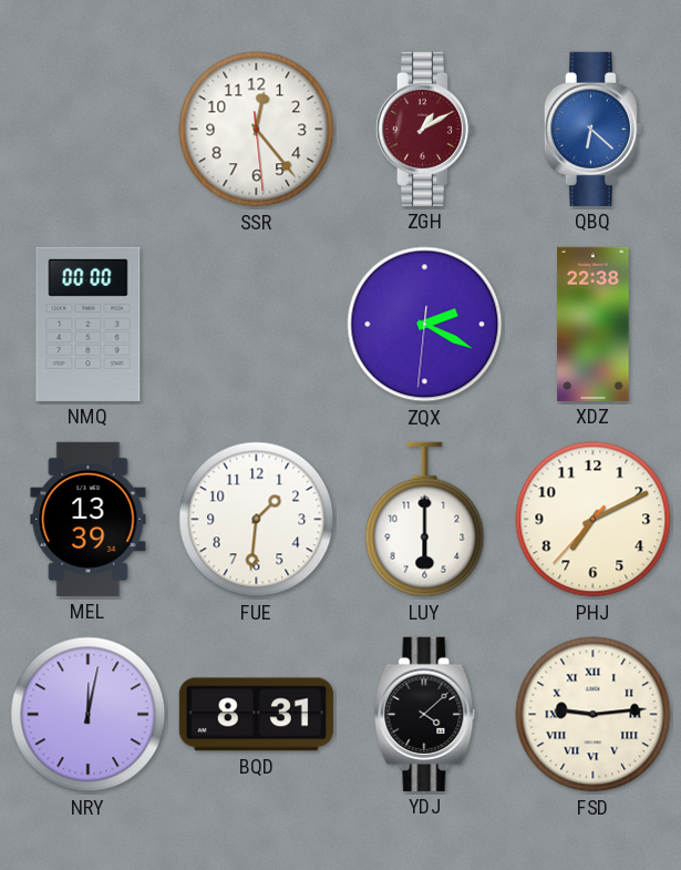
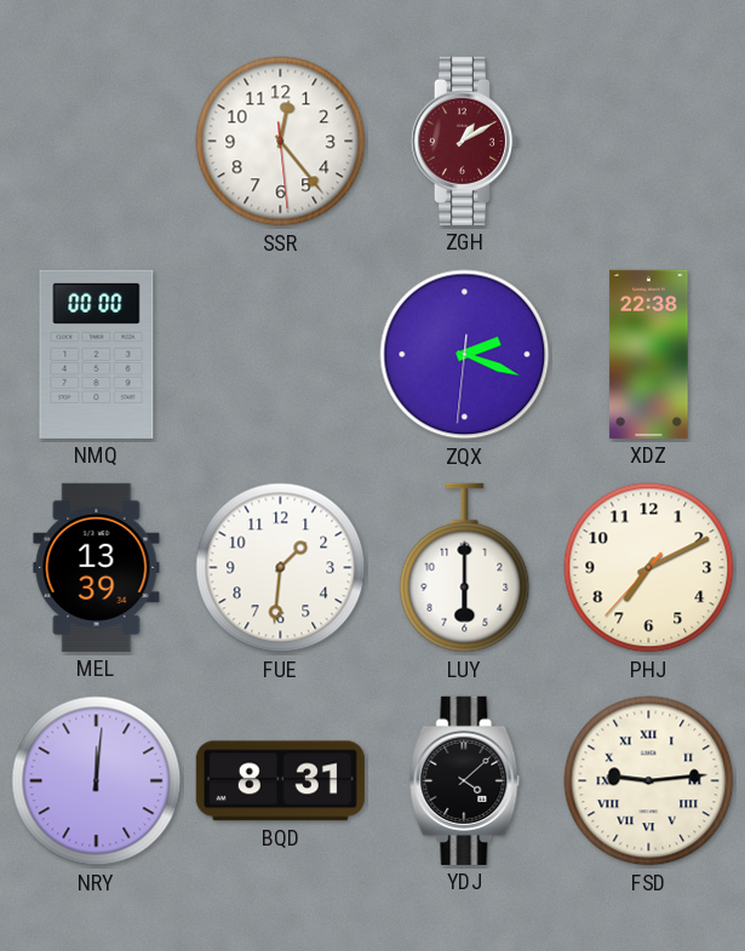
QBQ: 6:22 -> none
ZQX: 2:19 -> 2:18
NRY: 12:02 -> 12:01
